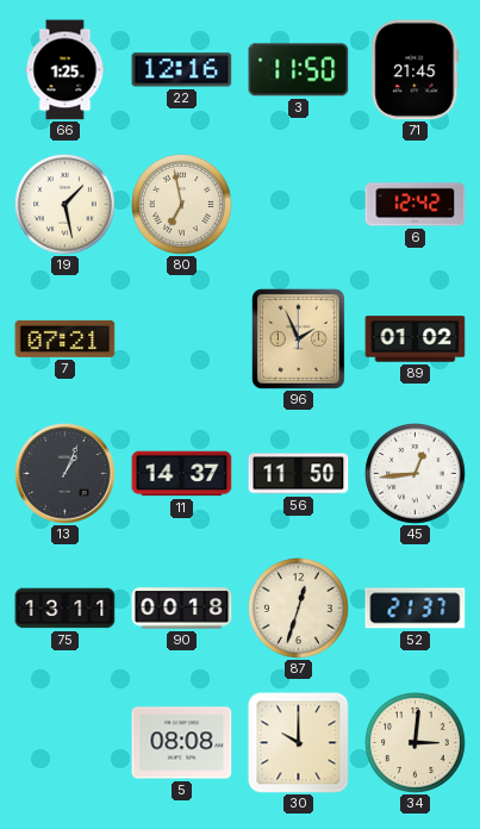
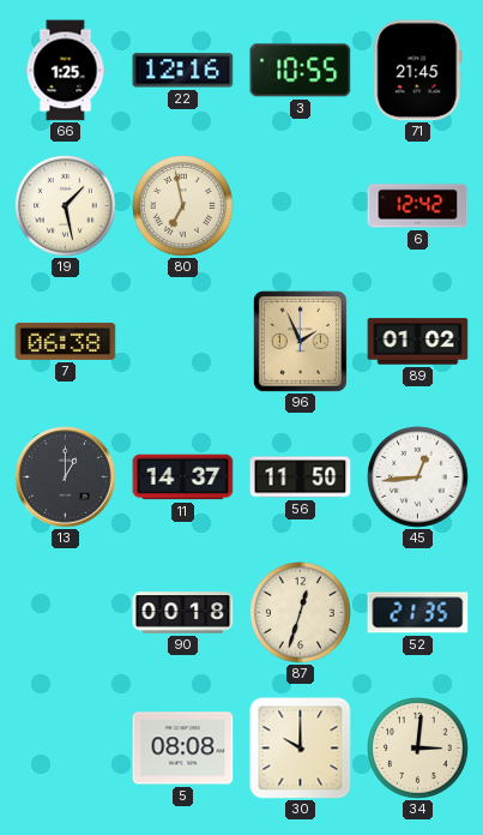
3: 11:50 -> 10:55
7: 07:21 -> 06:38
13: 1:04 -> 1:00
75: 13:11 -> none
52: 21:37 -> 21:35
